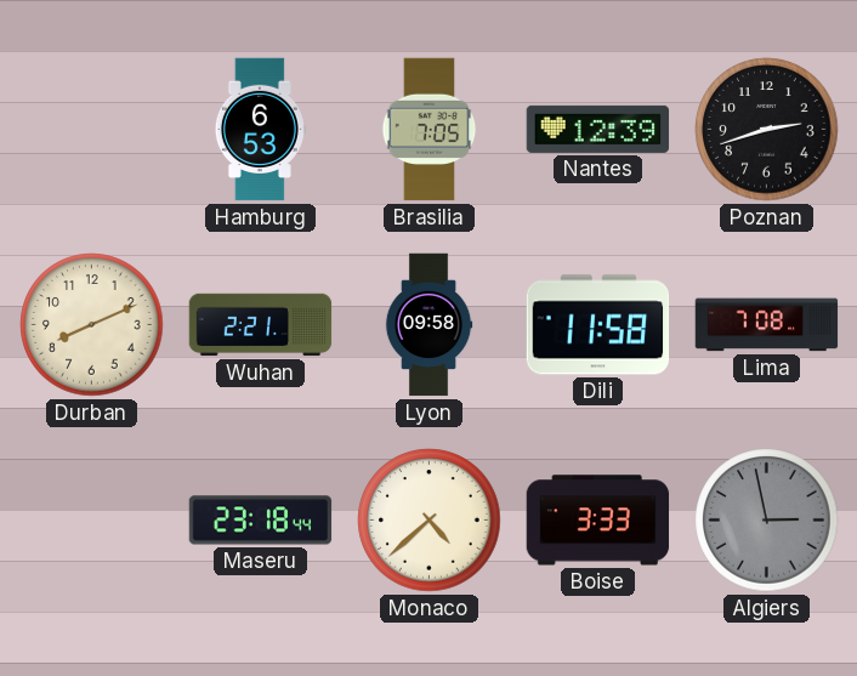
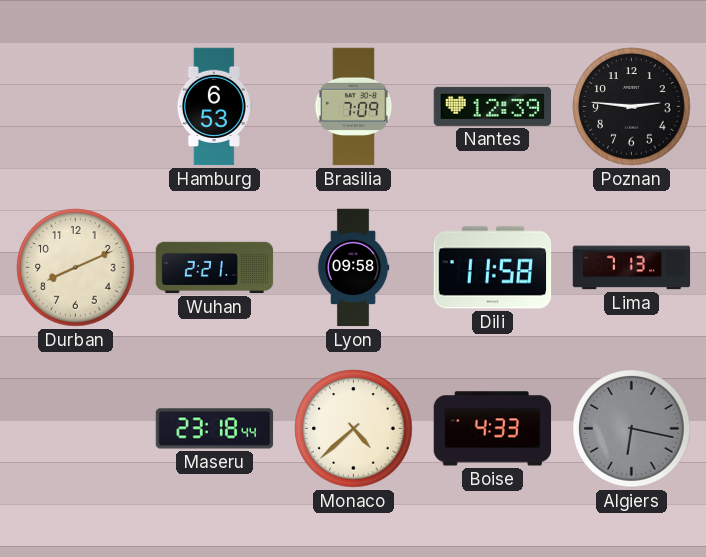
Brasilia: 7:05 -> 7:09
Poznan: 2:42 -> 2:46
Lima: 7:08 -> 7:13
Boise: 3:33 -> 4:33
Algiers: 2:58 -> 6:17
